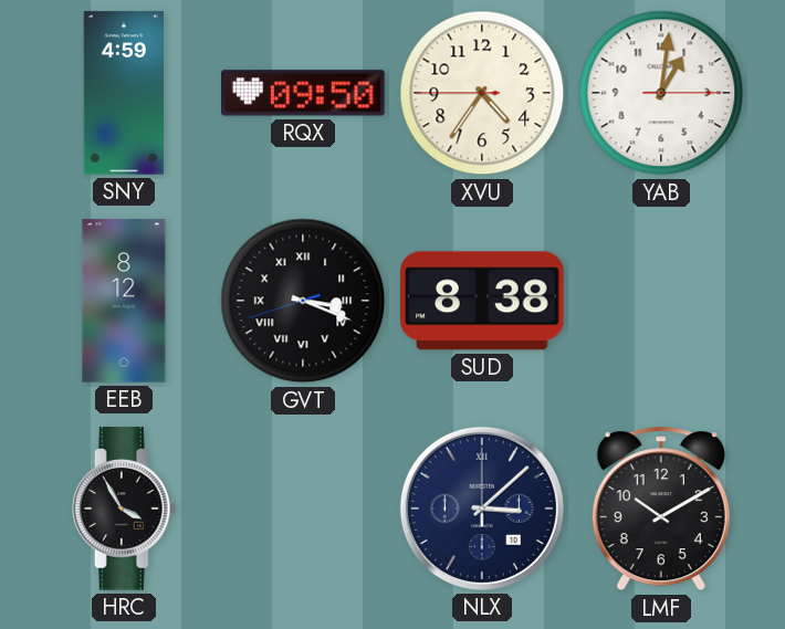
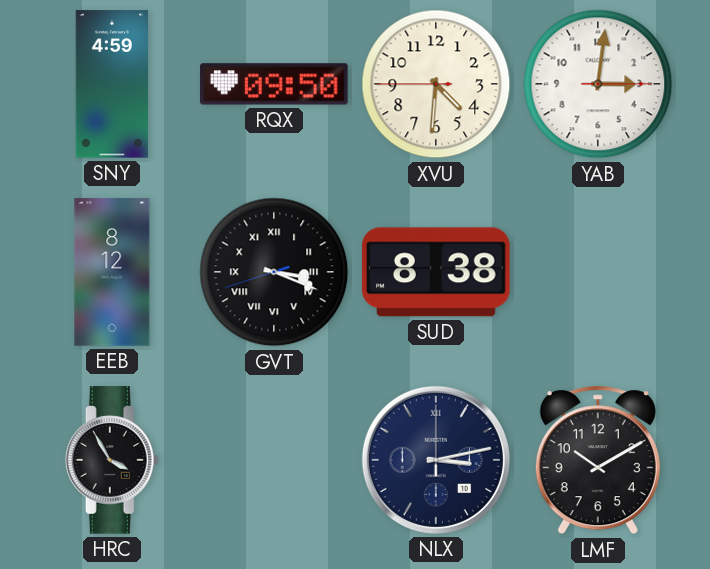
XVU: 4:35 -> 4:30
YAB: 1:01 -> 3:01
NLX: 3:08 -> 3:13
